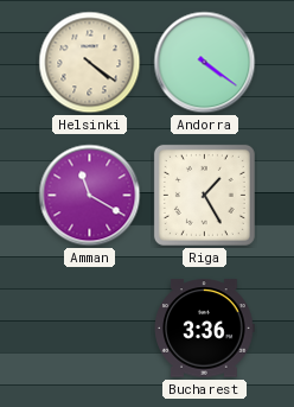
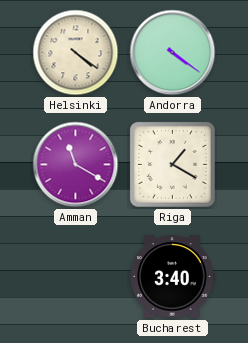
Riga: 1:25 -> 1:20
Bucharest: 3:36 -> 3:40
